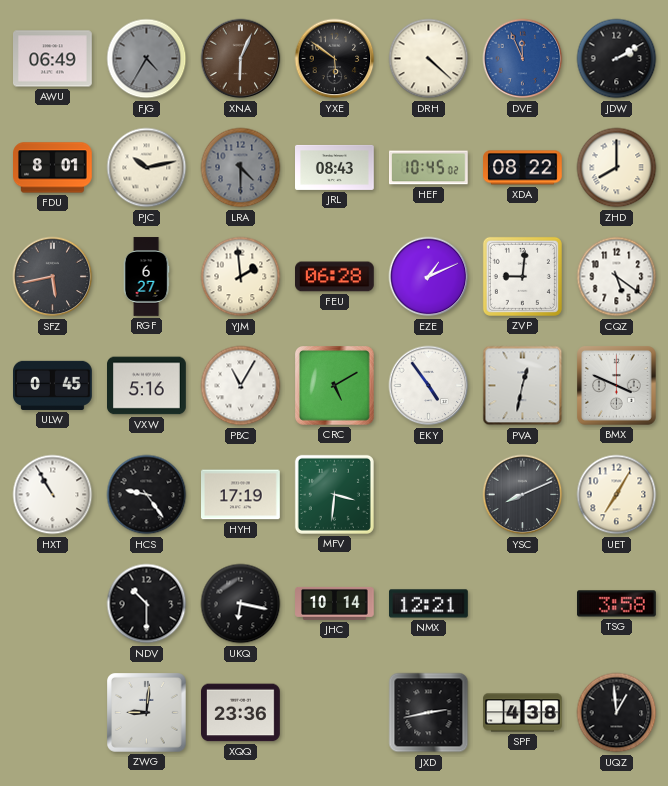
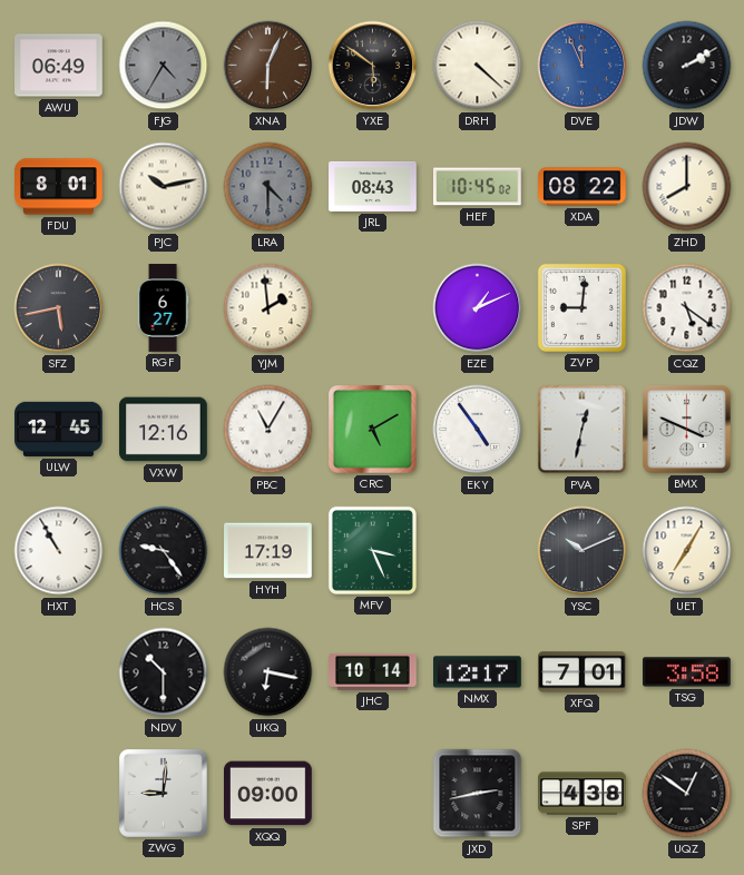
FEU: 06:28 -> none
ULW: 0:45 -> 12:45
VXW: 5:16 -> 12:16
MFV: 3:31 -> 3:26
YSC: 8:11 -> 10:11
NMX: 12:21 -> 12:17
XFQ: none -> 7:01
XQQ: 23:36 -> 09:00
UQZ: 12:59 -> 12:51
